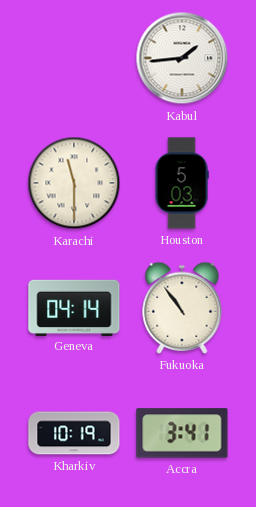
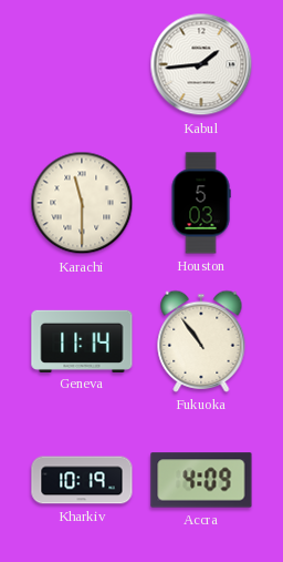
Geneva: 04:14 -> 11:14
Accra: 3:41 -> 4:09
